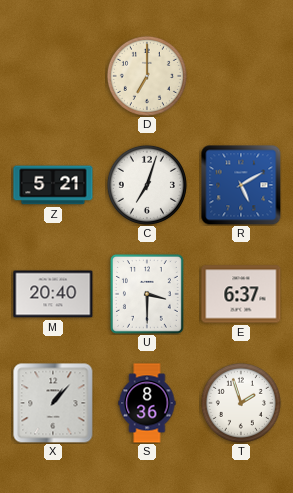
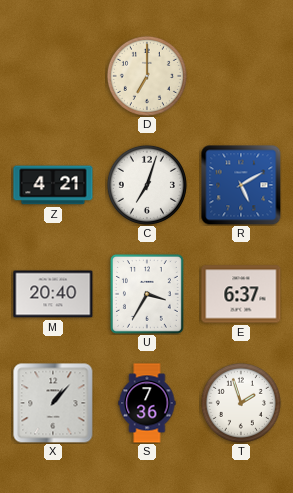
Z: 5:21 -> 4:21
U: 3:30 -> 3:35
S: 8:36 -> 7:36
